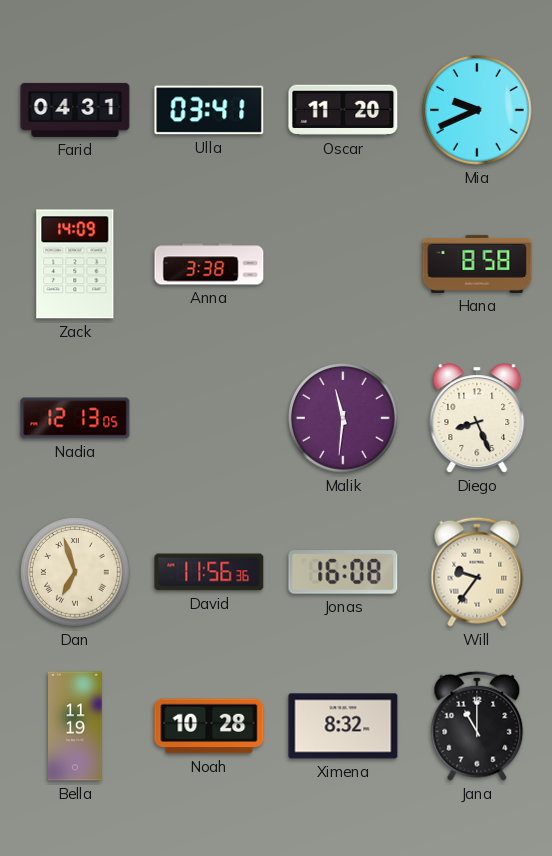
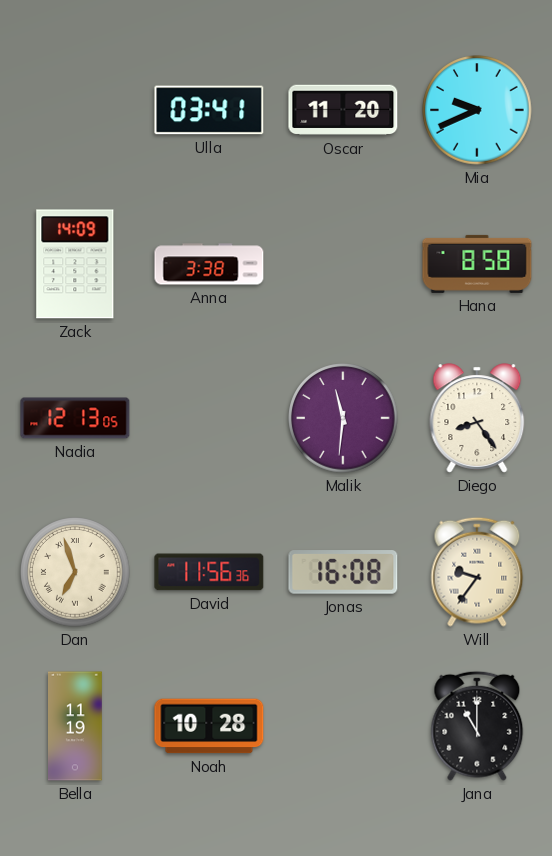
Farid: 04:31 -> none
Diego: 8:26 -> 8:24
Ximena: 8:32 -> none
